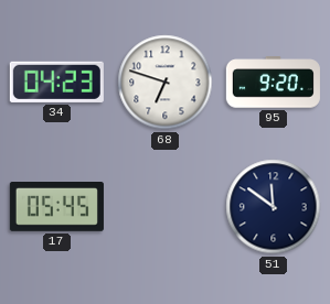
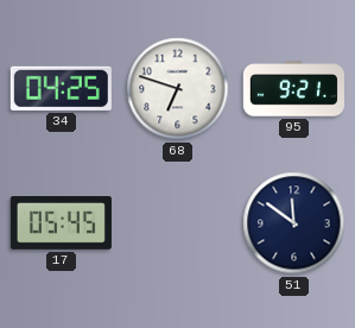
34: 04:23 -> 04:25
95: 9:20 -> 9:21
